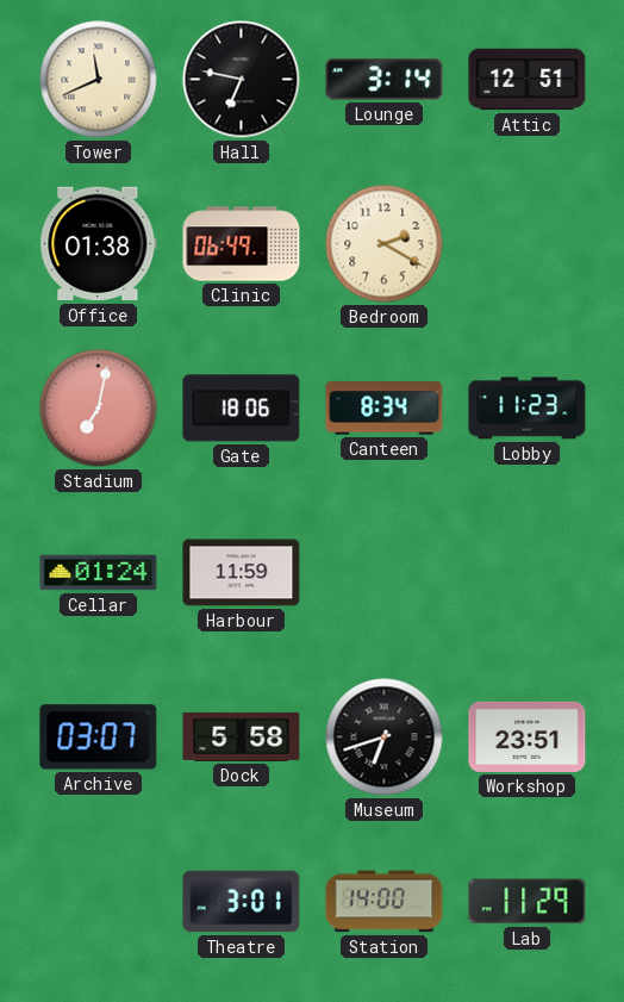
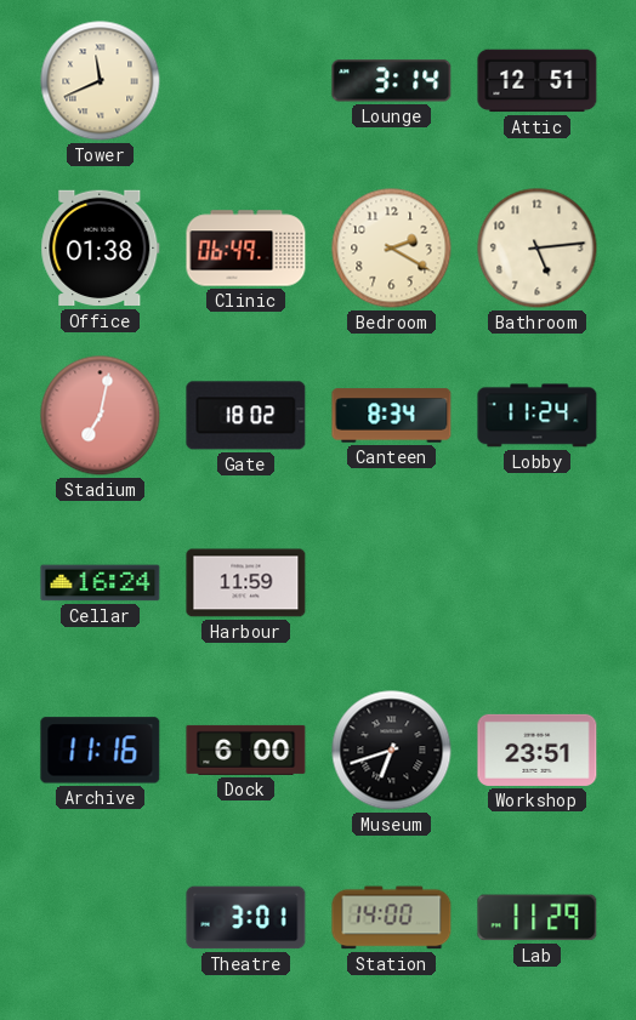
Hall: 6:47 -> none
Bathroom: none -> 5:14
Gate: 18:06 -> 18:02
Lobby: 11:23 -> 11:24
Cellar: 01:24 -> 16:24
Archive: 03:07 -> 11:16
Dock: 5:58 -> 6:00
